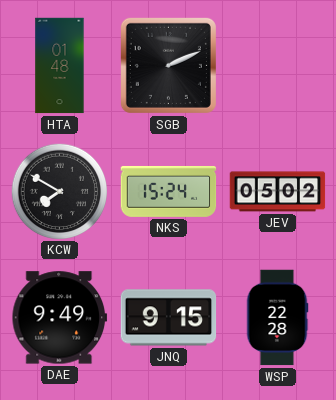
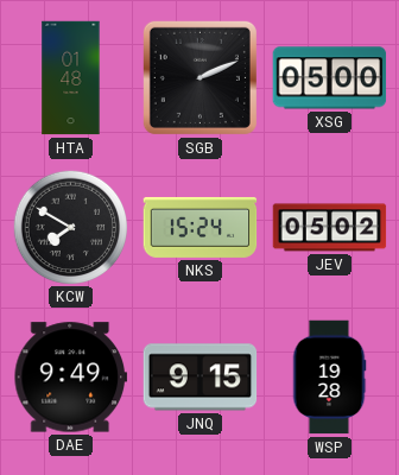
XSG: none -> 05:00
WSP: 22:28 -> 19:28
